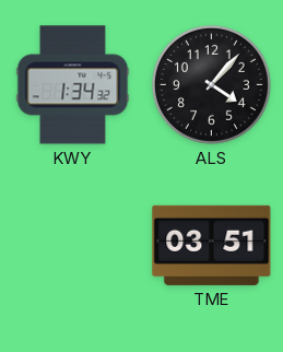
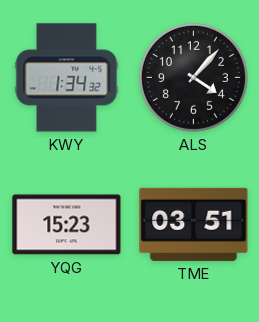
YQG: none -> 15:23
